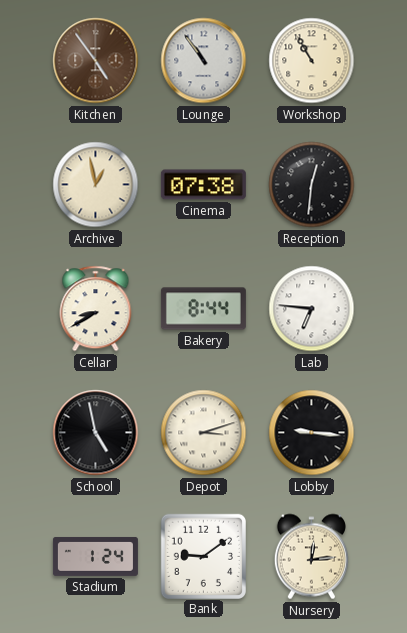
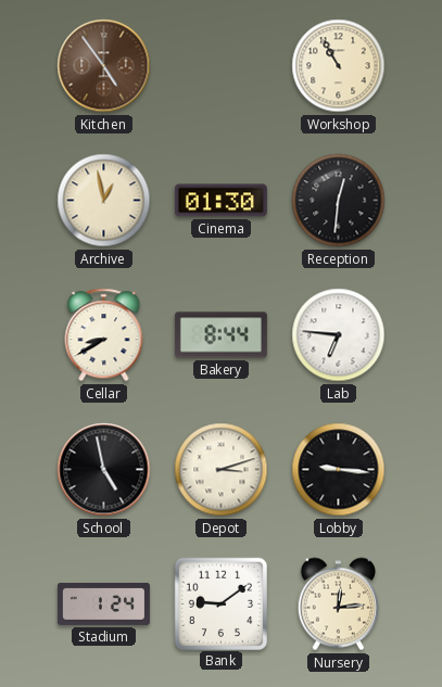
Lounge: 10:54 -> none
Cinema: 07:38 -> 01:30
